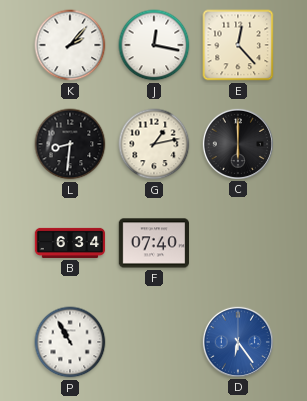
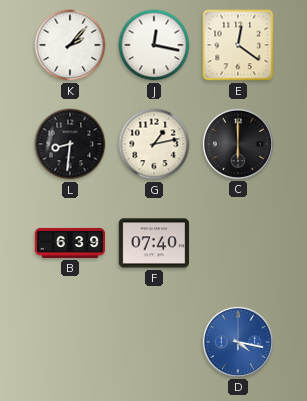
E: 12:23 -> 12:21
B: 6:34 -> 6:39
P: 10:55 -> none
D: 6:24 -> 4:17
